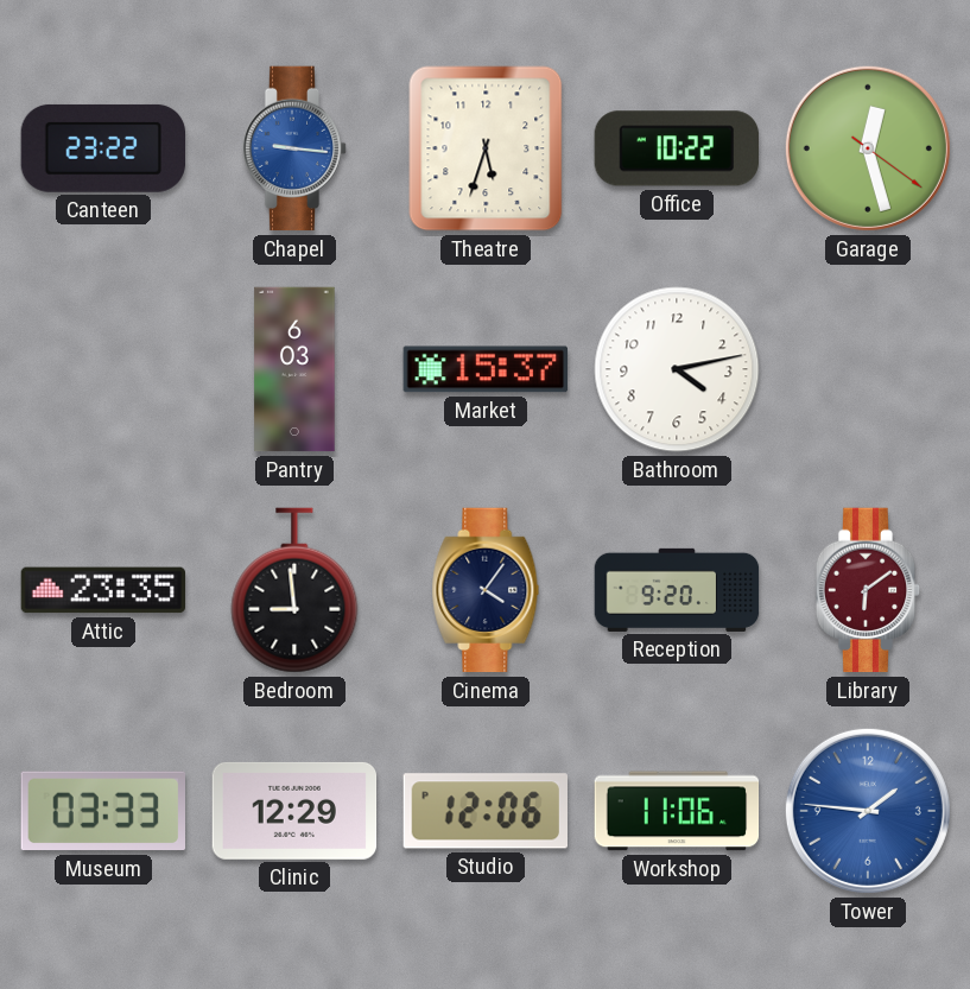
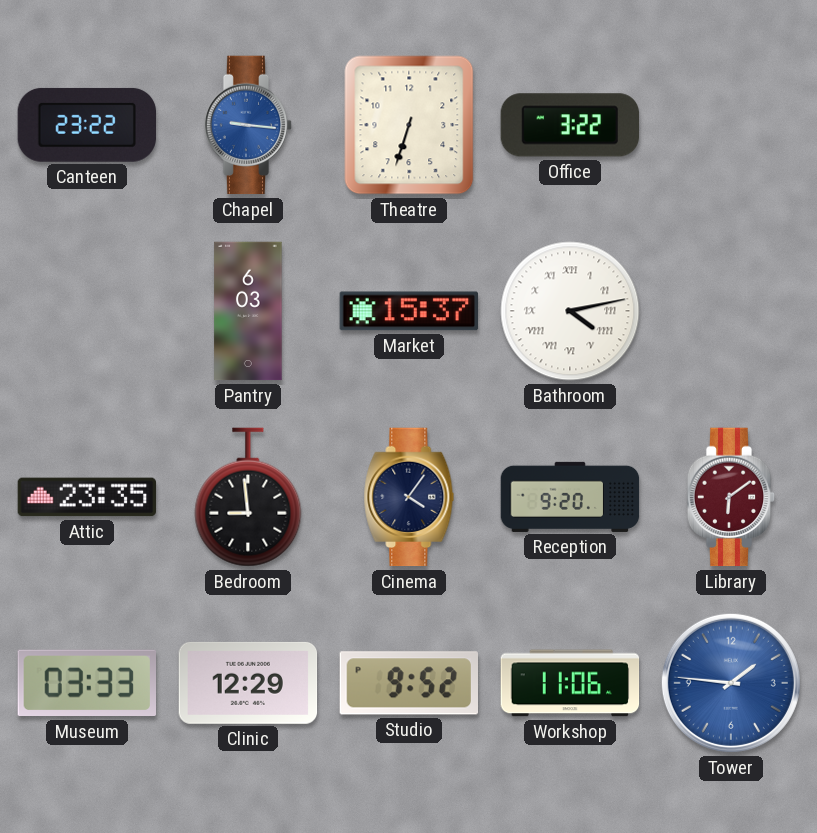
Theatre: 5:33 -> 6:33
Office: 10:22 -> 3:22
Garage: 12:27 -> none
Bathroom numerals: Arabic -> Roman
Studio: 12:06 -> 9:52
